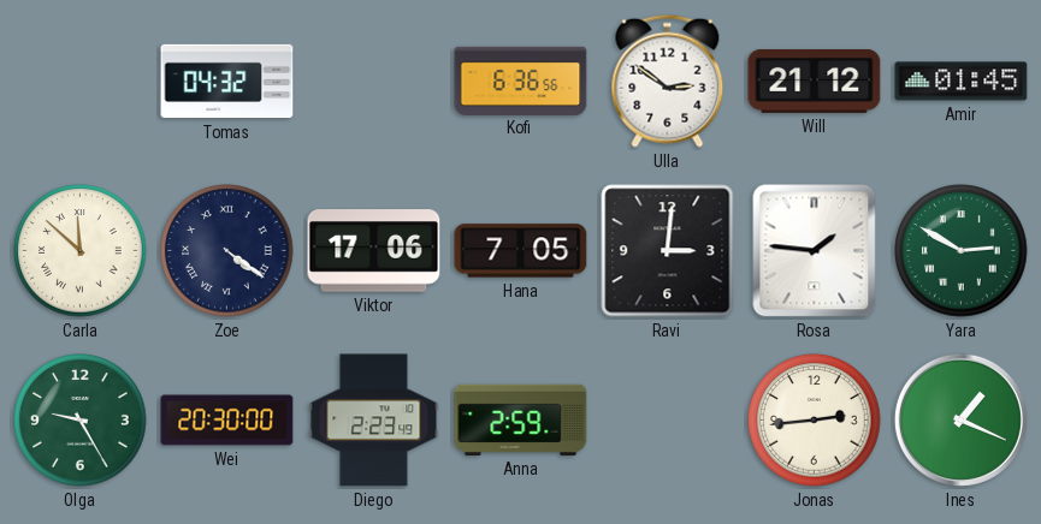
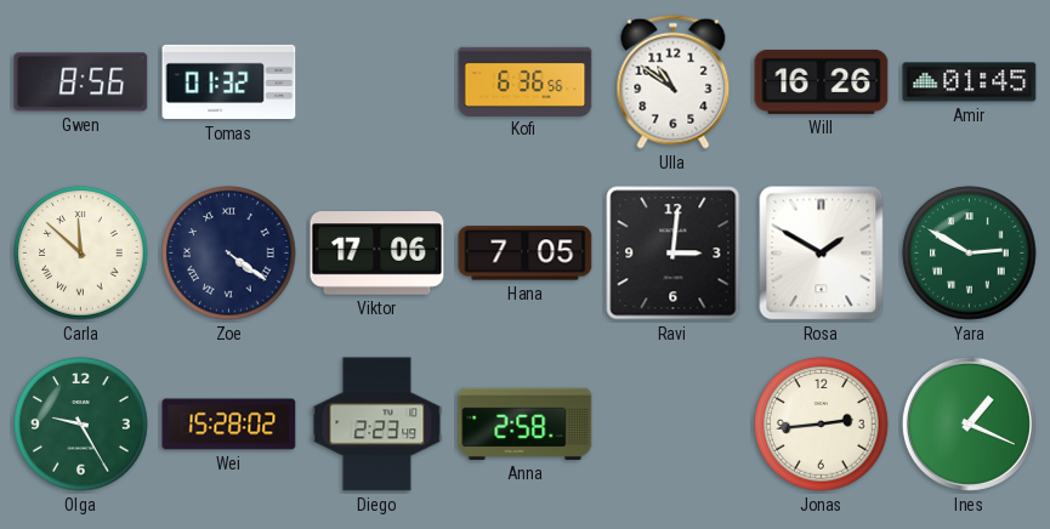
Gwen: none -> 8:56
Tomas: 04:32 -> 01:32
Ulla: 2:51 -> 10:51
Will: 21:12 -> 16:26
Rosa: 1:46 -> 1:50
Wei: 20:30 -> 15:28
Anna: 2:59 -> 2:58
